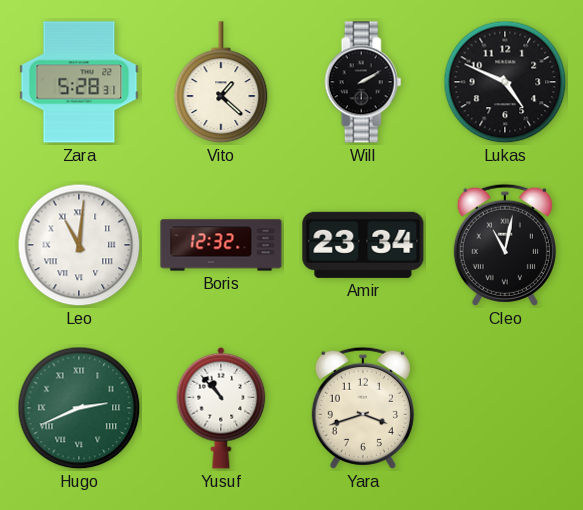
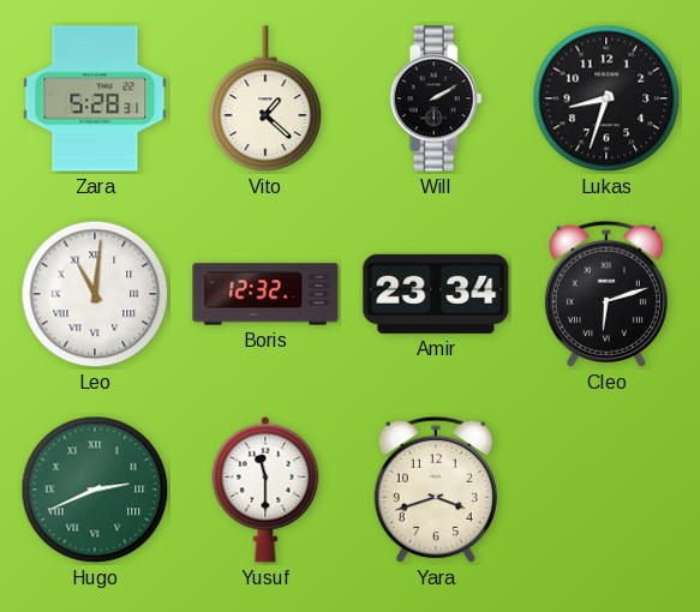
Lukas: 4:49 -> 8:33
Cleo: 11:02 -> 6:12
Yusuf: 10:53 -> 11:30
